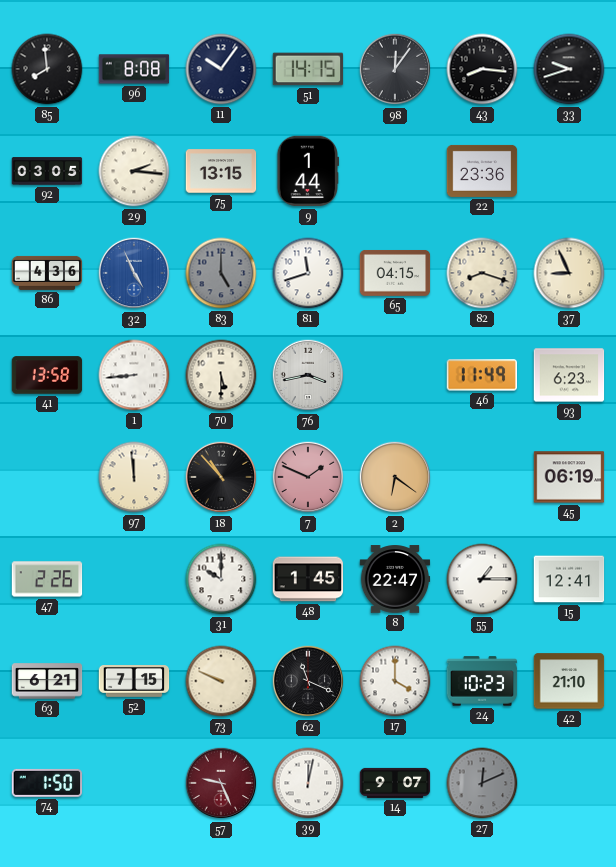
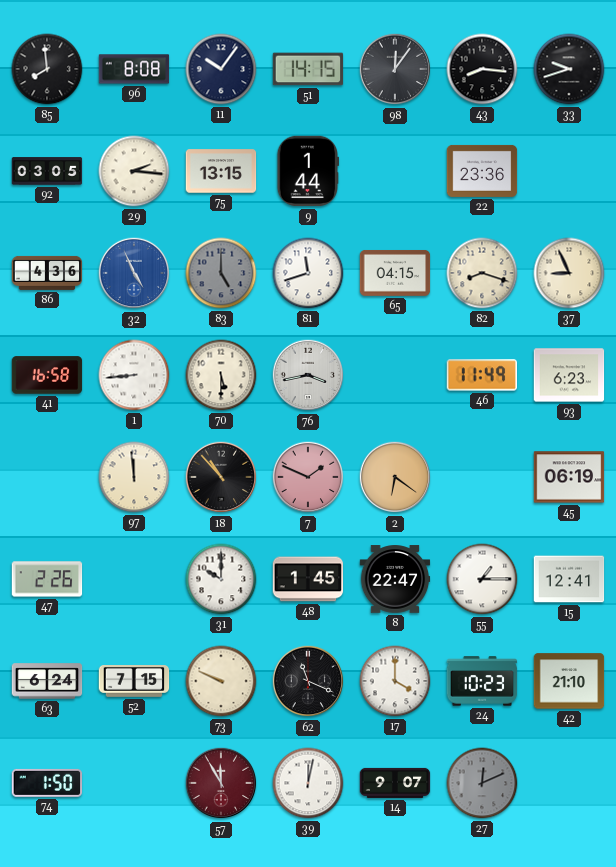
41: 13:58 -> 16:58
63: 6:21 -> 6:24
57: 9:26 -> 11:55
